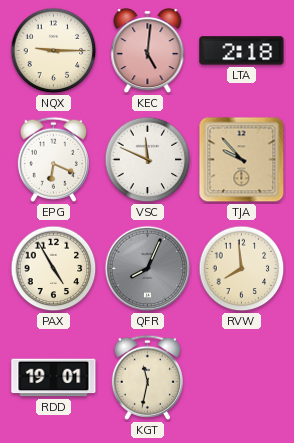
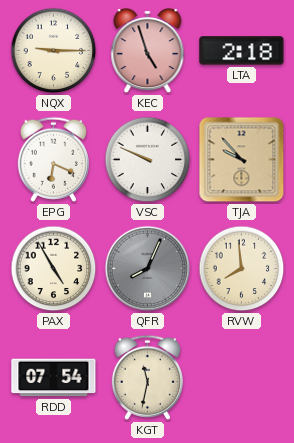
KEC: 5:01 -> 4:57
VSC: 11:49 -> 9:49
RDD: 19:01 -> 07:54
